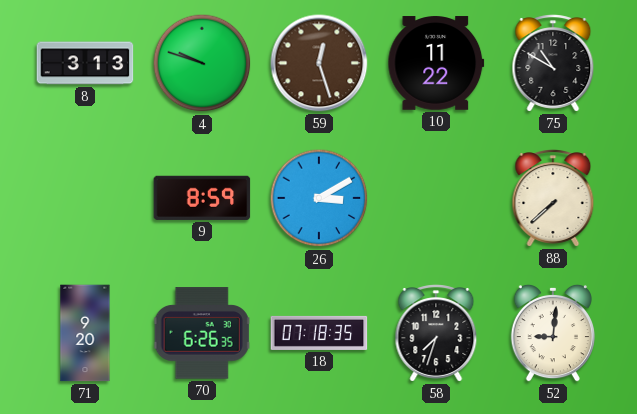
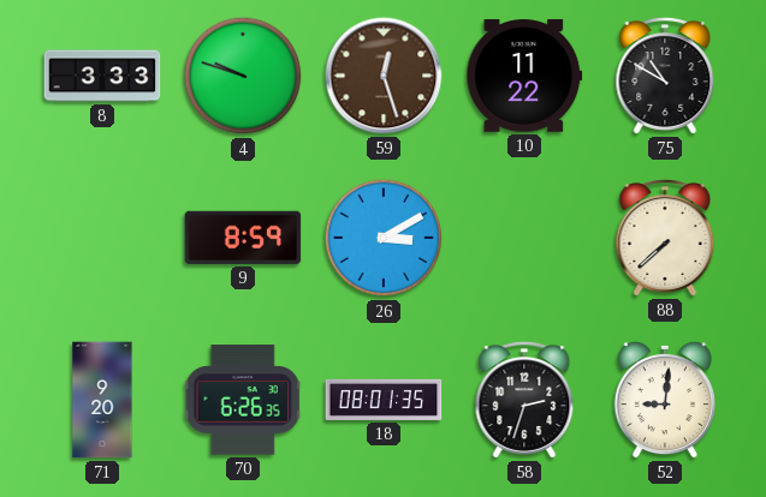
8: 3:13 -> 3:33
18: 07:18 -> 08:01
58: 7:33 -> 2:33
